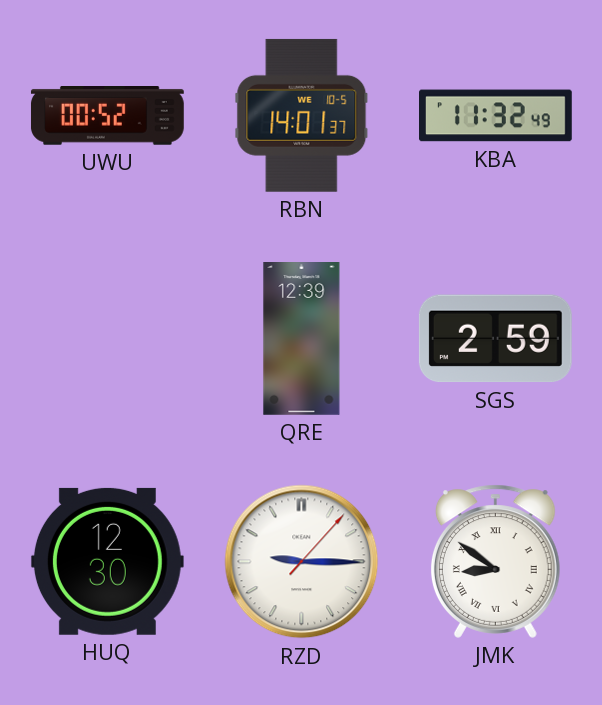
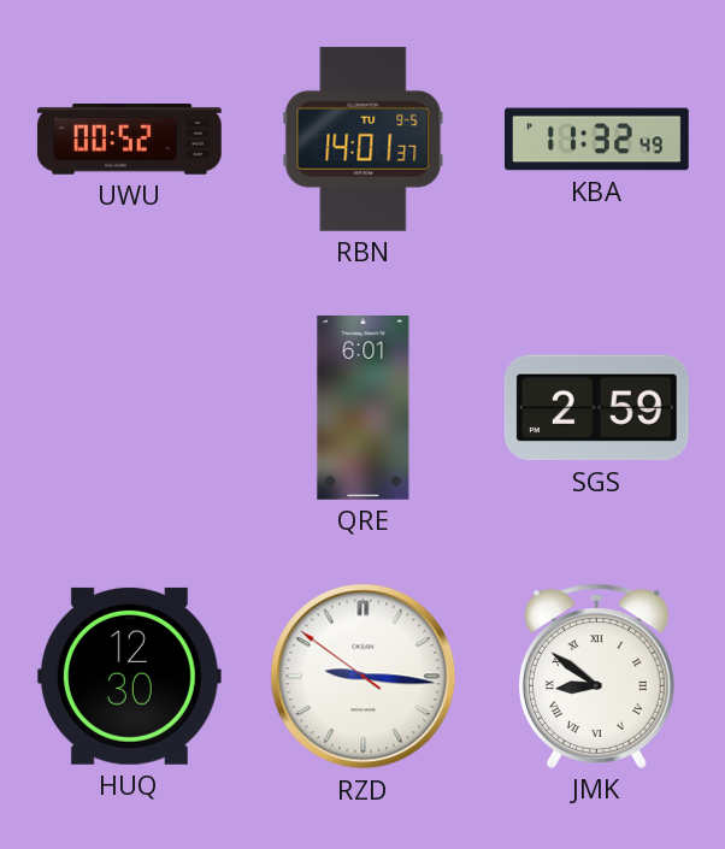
RBN date: WE 10-5 -> TU 9-5
QRE: 12:39 -> 6:01
RZD: 9:15:07 -> 9:15:51
